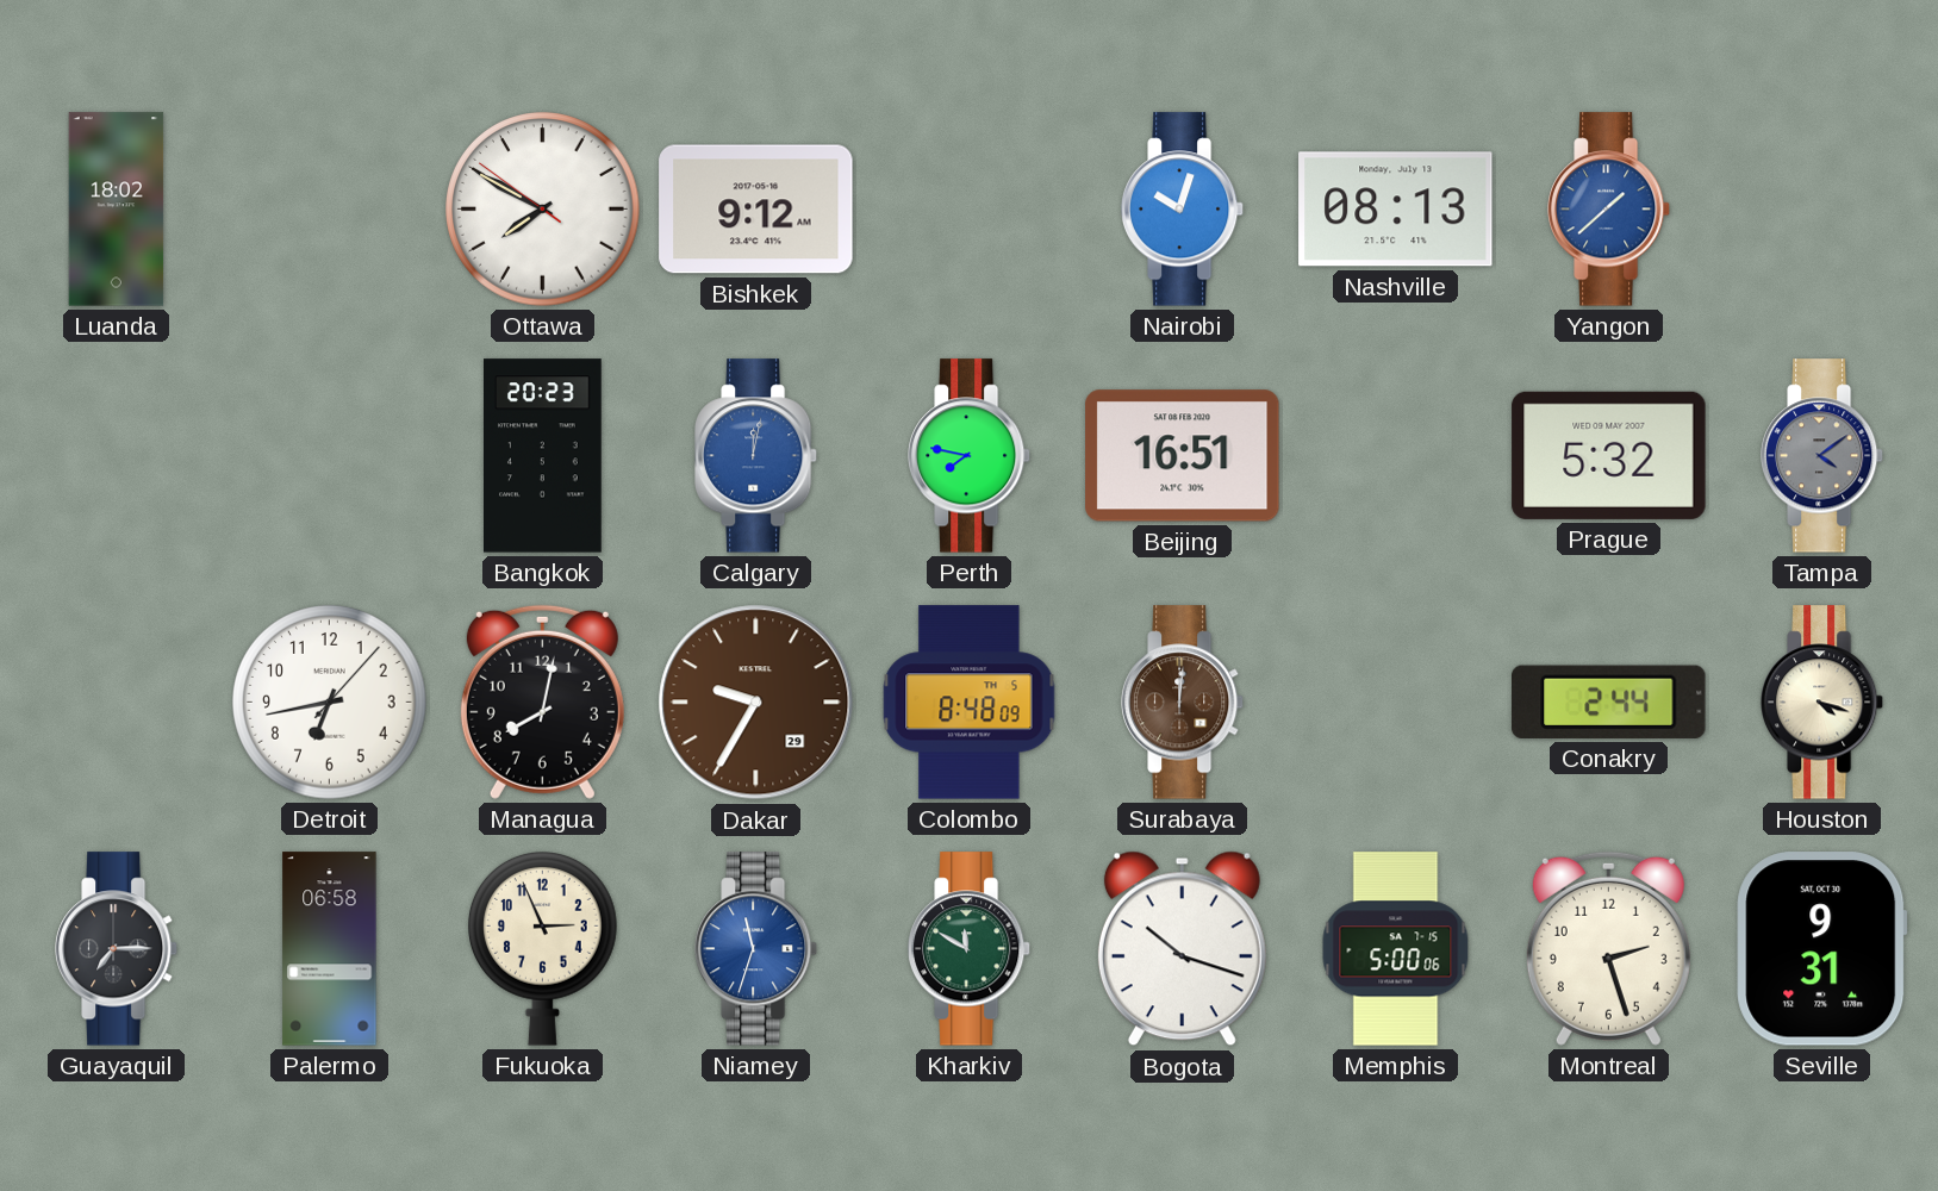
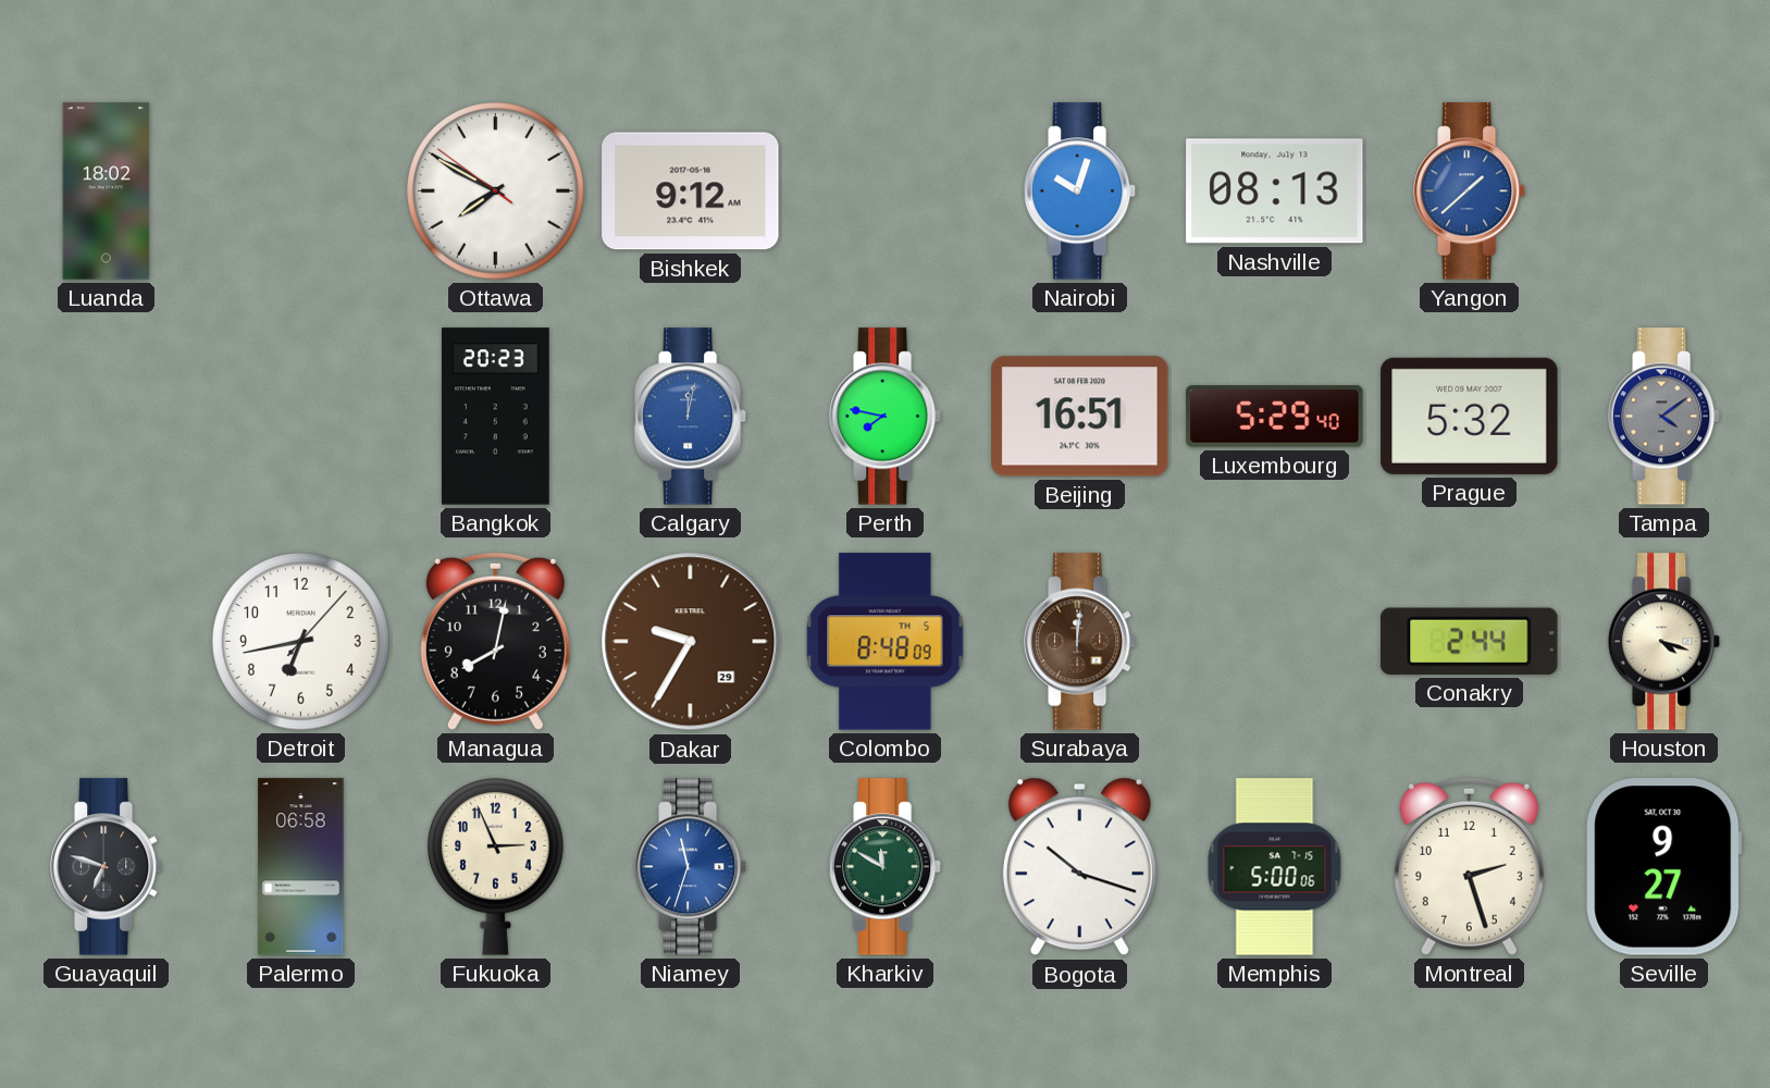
Luxembourg: none -> 5:29
Guayaquil: 7:15 -> 6:48
Seville: 9:31 -> 9:27
